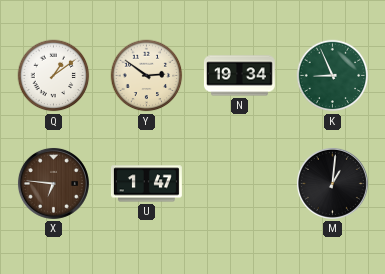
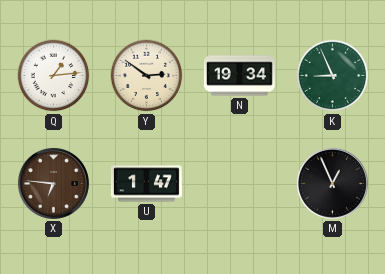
Q: 1:09 -> 1:14
M: 1:01 -> 12:56
